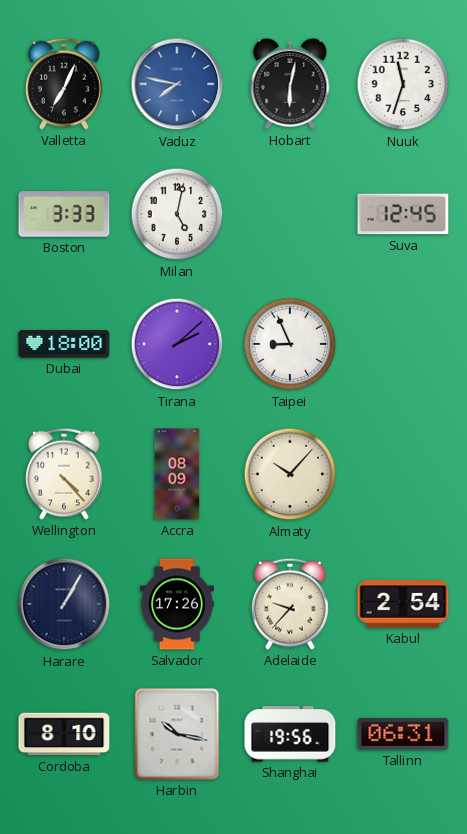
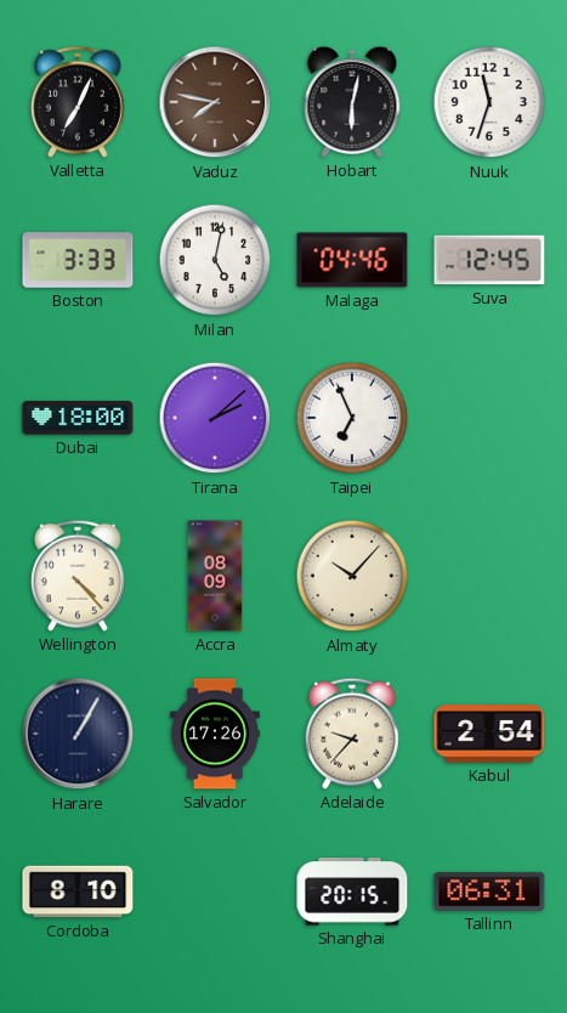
Vaduz dial: blue -> brown
Malaga: none -> 04:46
Taipei: 8:56 -> 6:56
Harbin: 10:17 -> none
Shanghai: 19:56 -> 20:15
